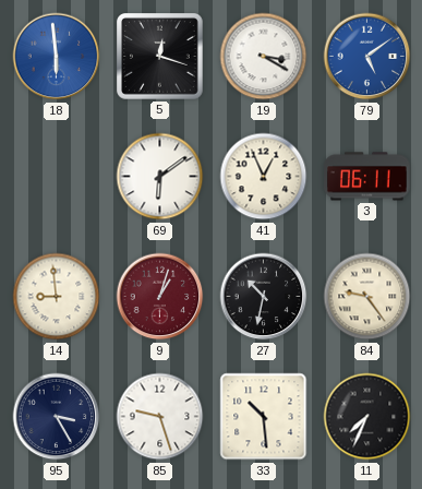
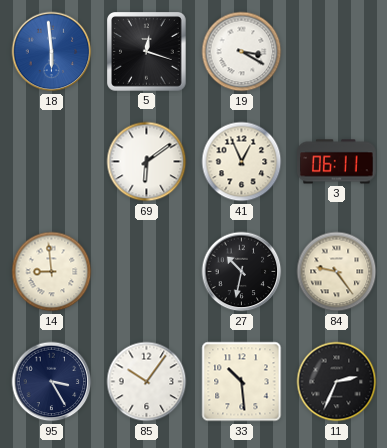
79: 5:09 -> none
9: 1:03 -> none
85: 9:27 -> 10:06
11: 7:34 -> 2:34
